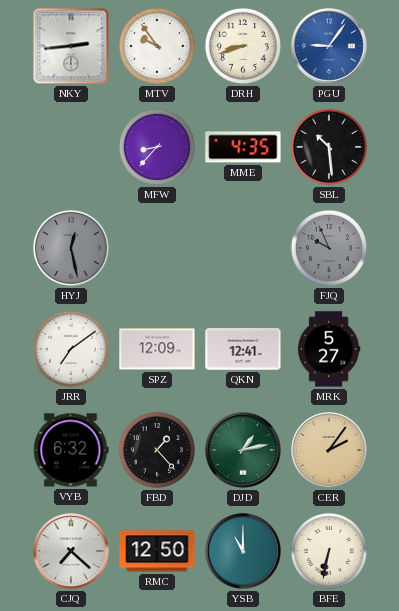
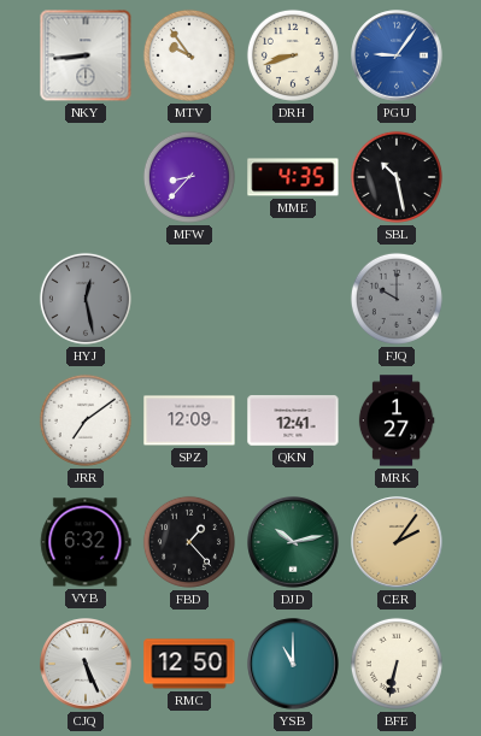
NKY: 2:44 -> 8:44
SBL: 10:29 -> 10:28
FJQ: 9:56 -> 10:00
MRK: 5:27 -> 1:27
DJD: 1:13 -> 10:13
CJQ: 7:22 -> 5:26
